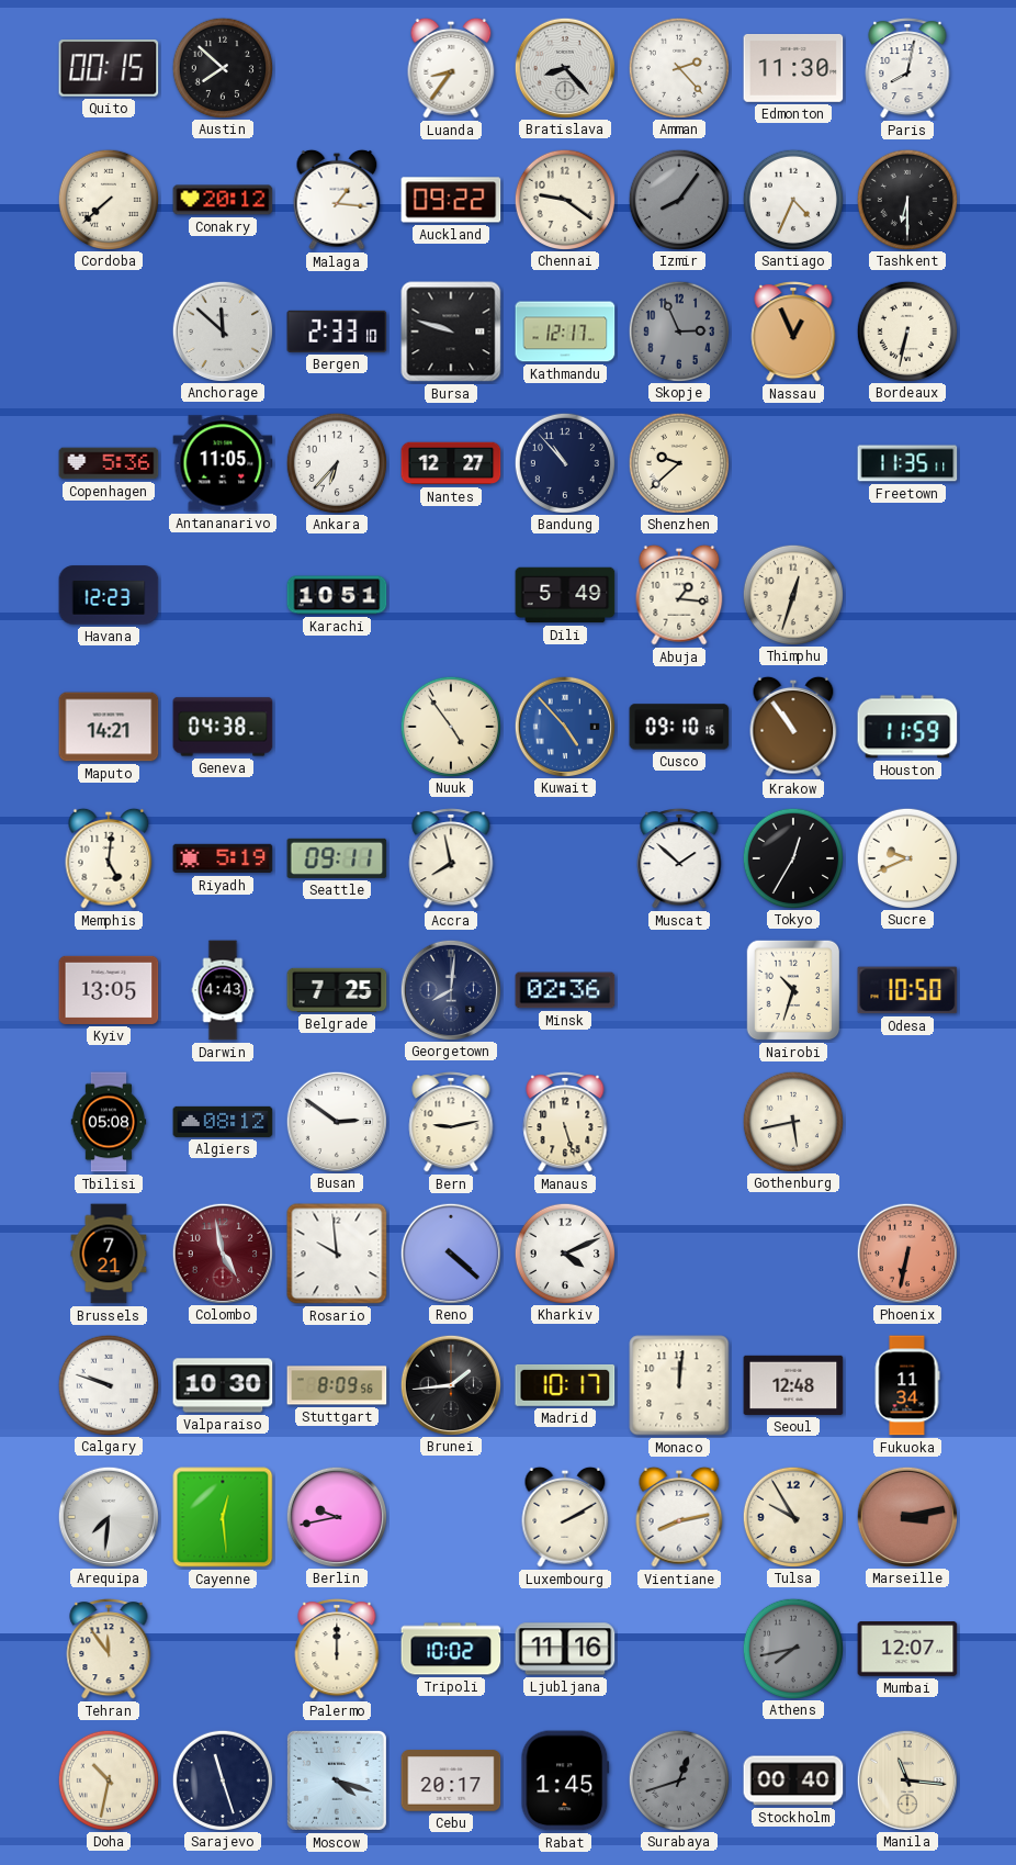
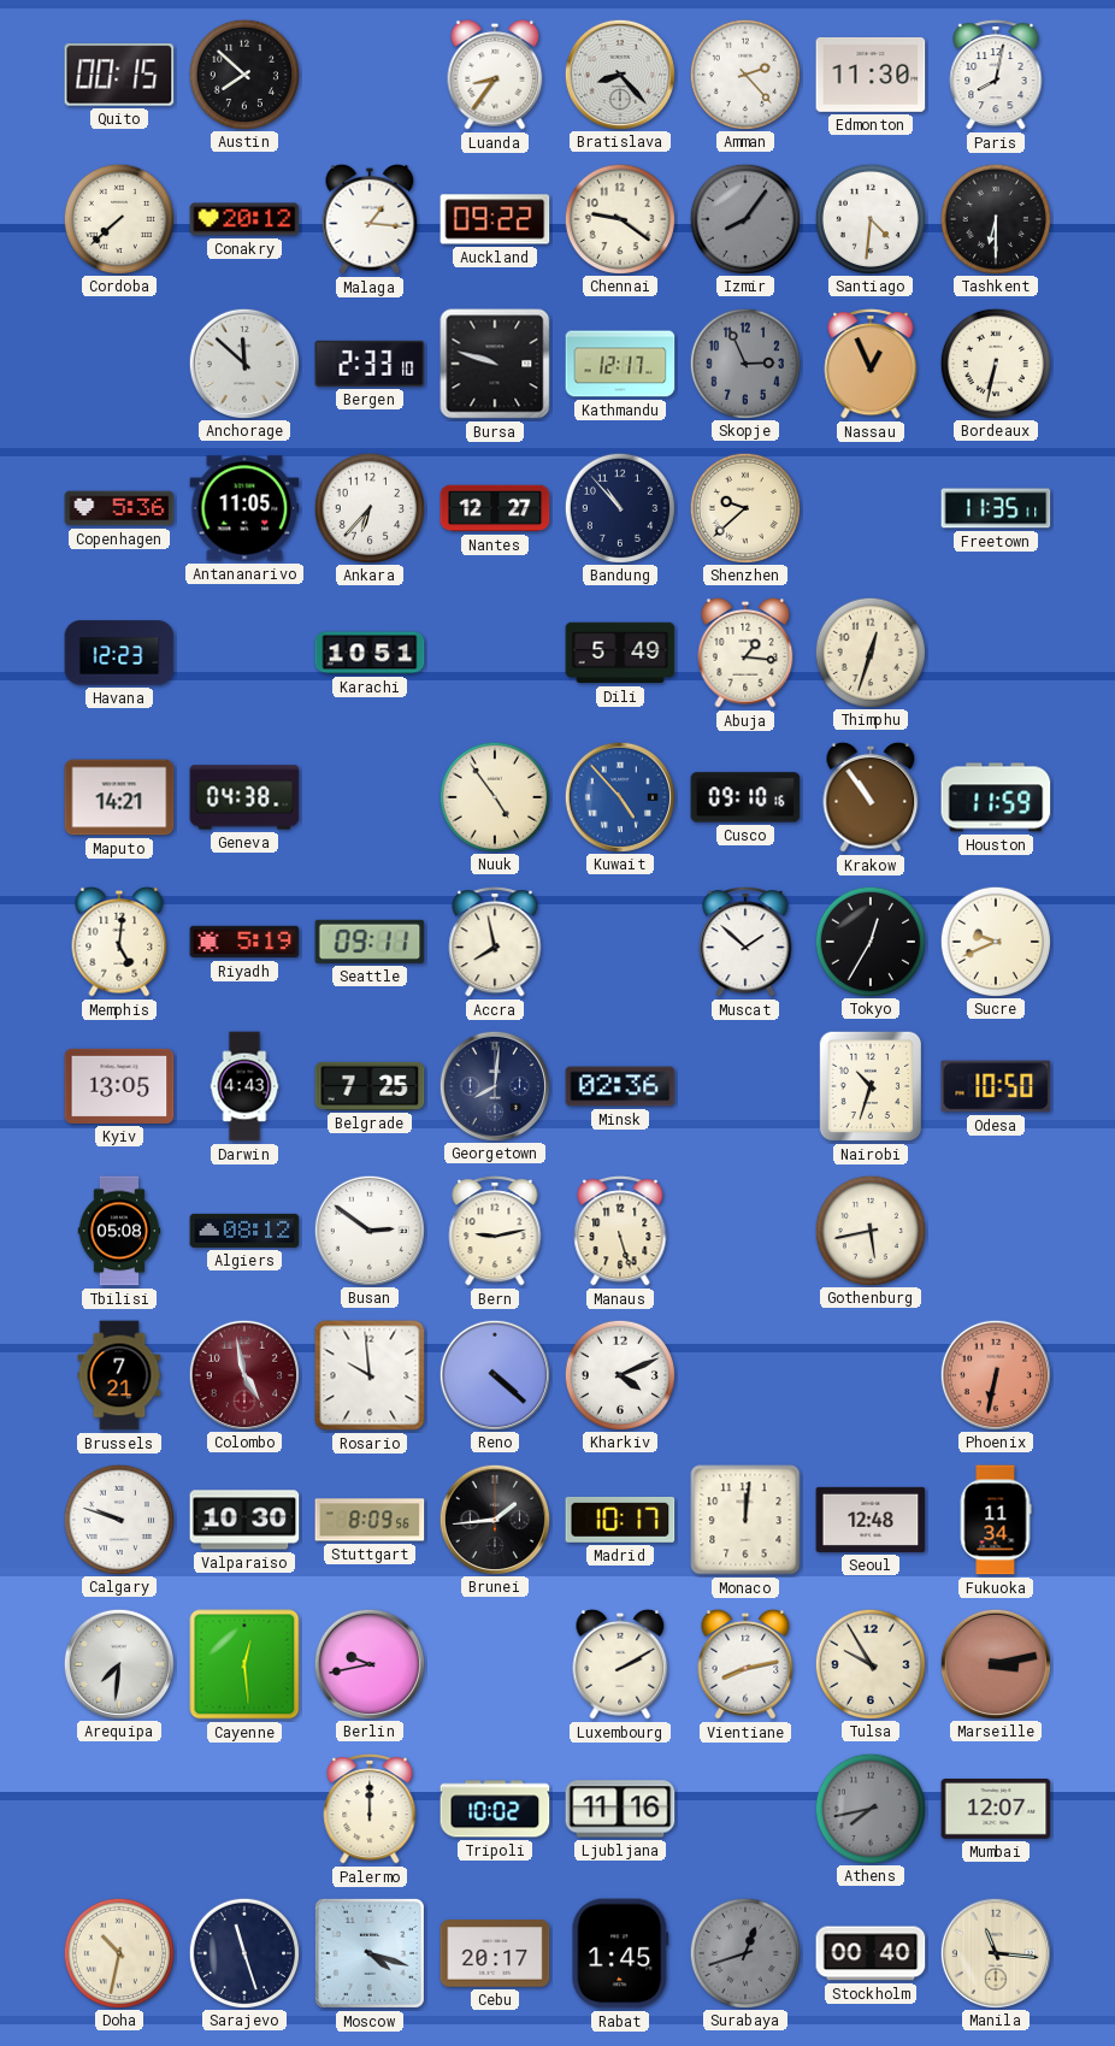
Santiago: 4:34 -> 4:31
Tehran: 11:54 -> none
